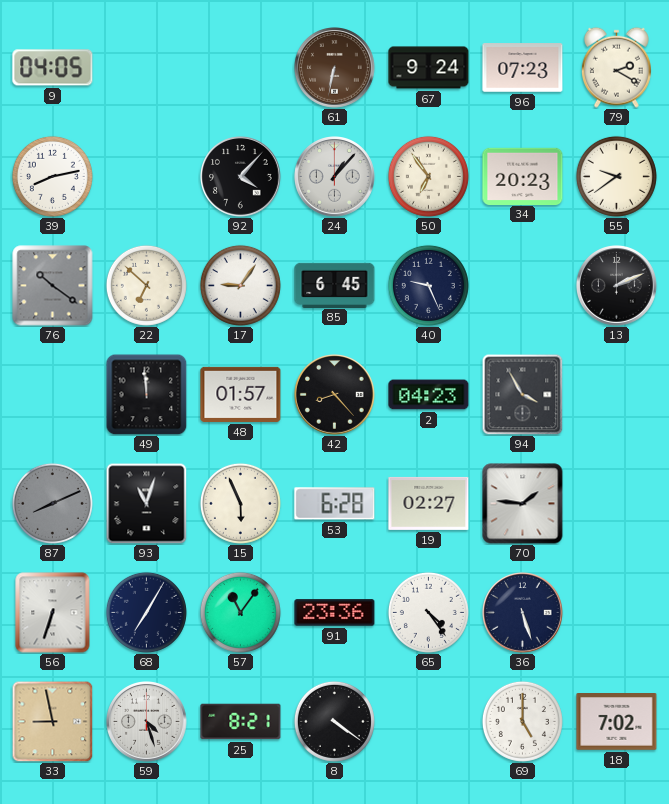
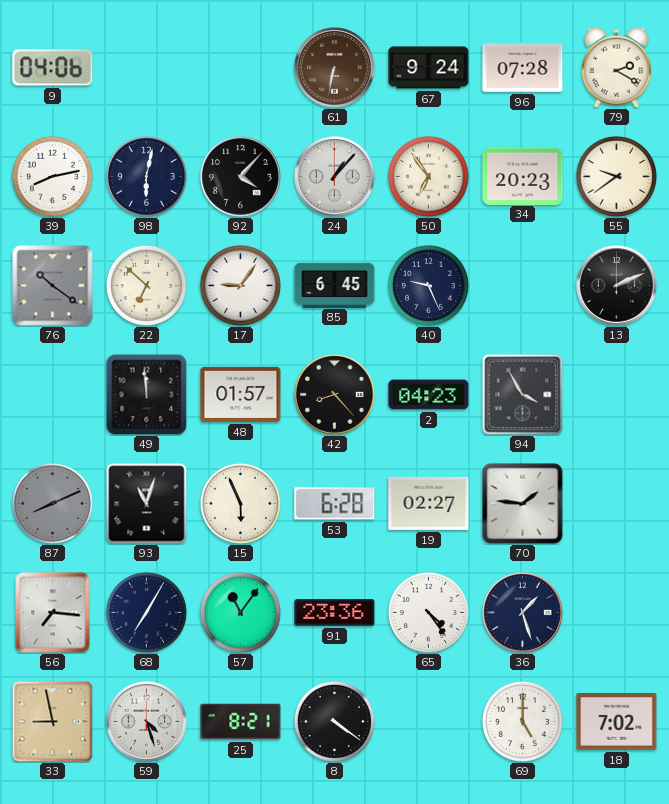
9: 04:05 -> 04:06
96: 07:23 -> 07:28
98: none -> 6:02
56: 6:33 -> 7:16
36: 5:27 -> 1:27
